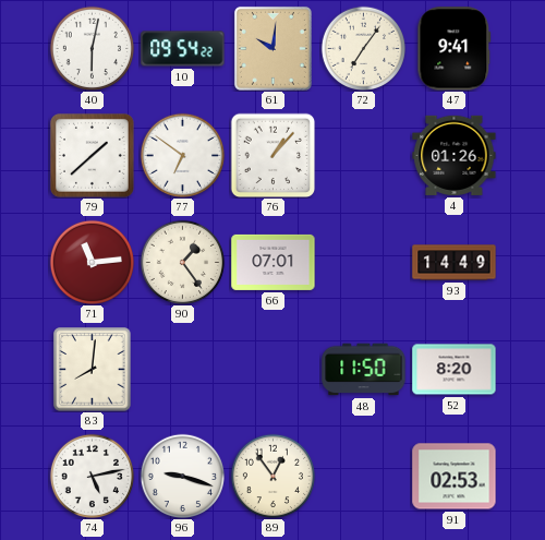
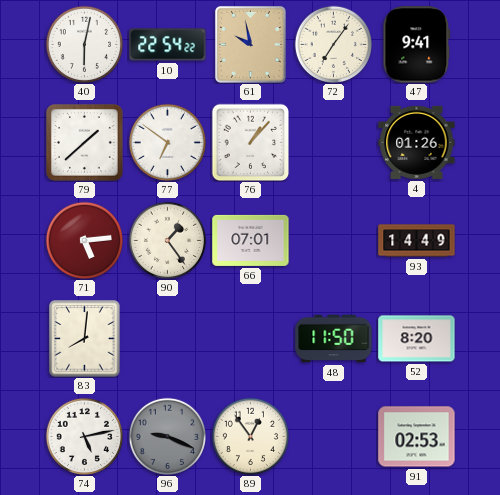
10: 09:54 -> 22:54
61: 10:01 -> 9:58
71: 11:14 -> 5:14
96: 9:18 -> 9:19
96 dial: white -> grey
